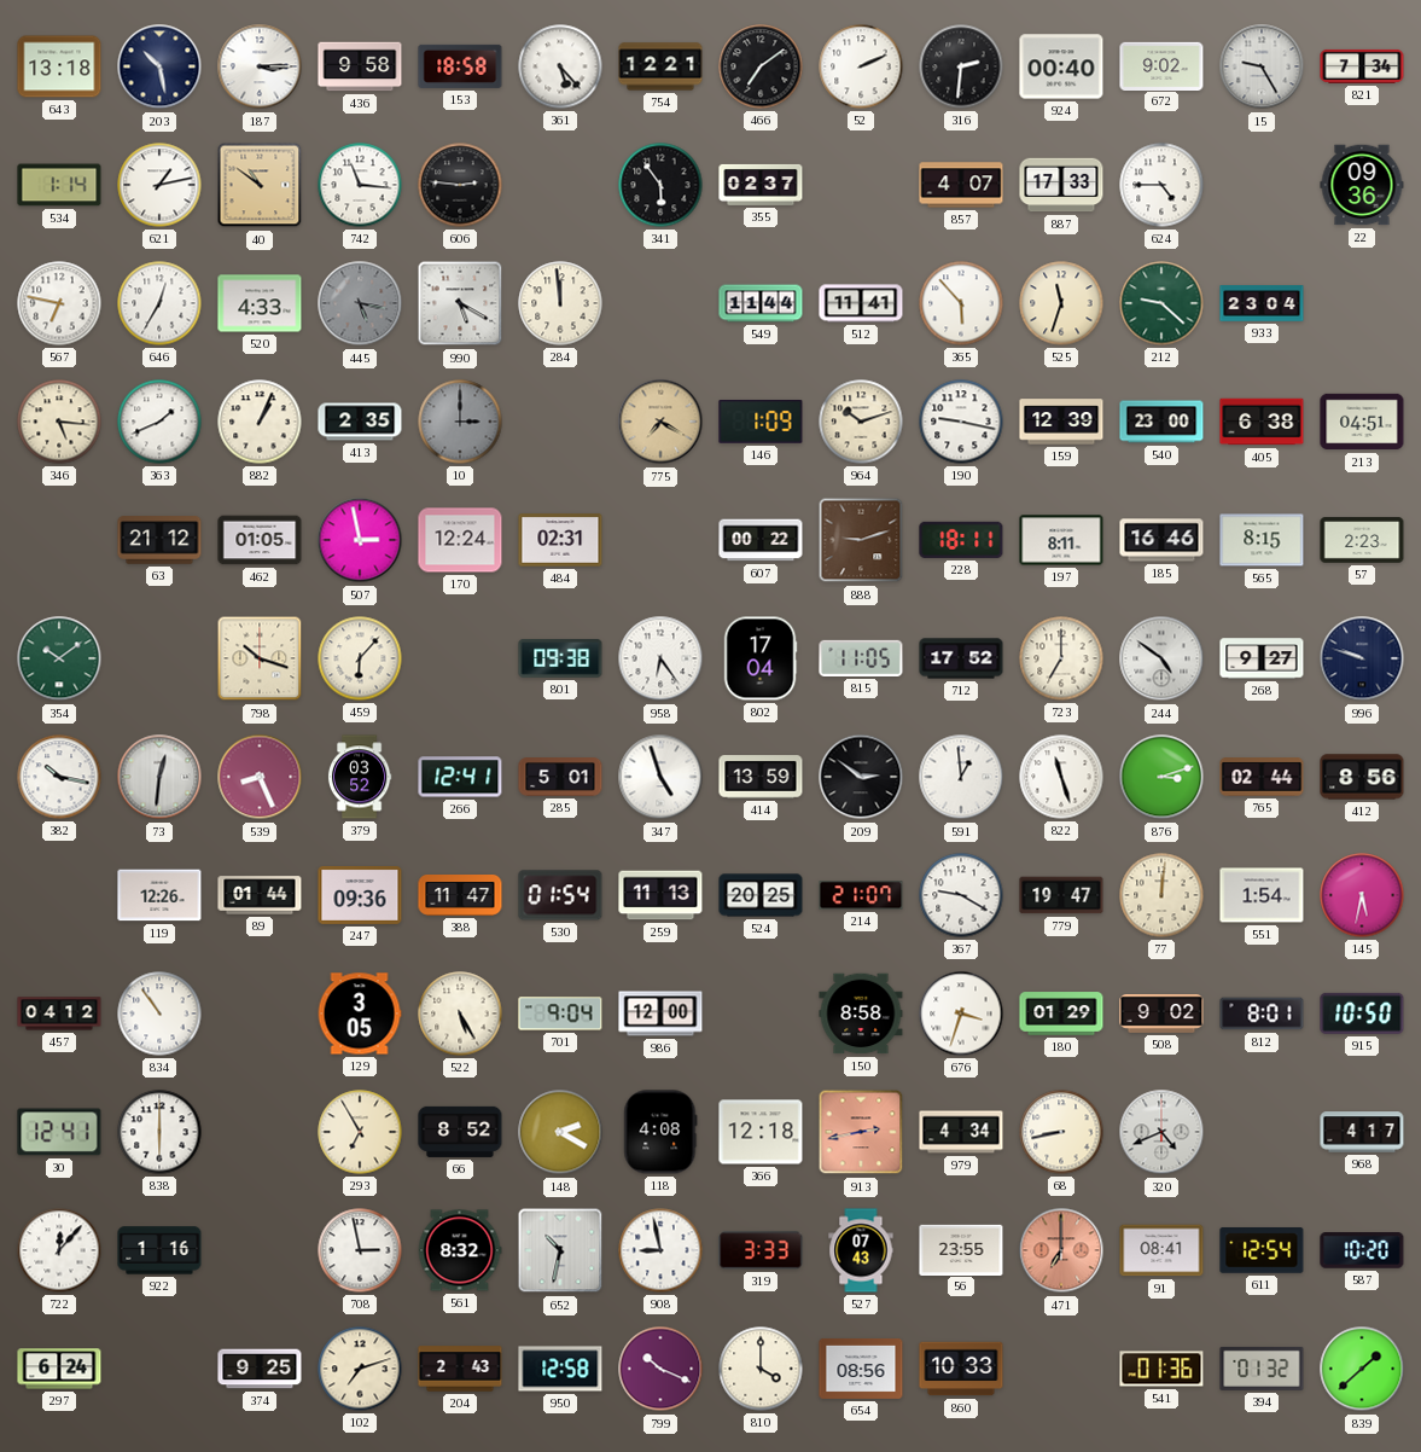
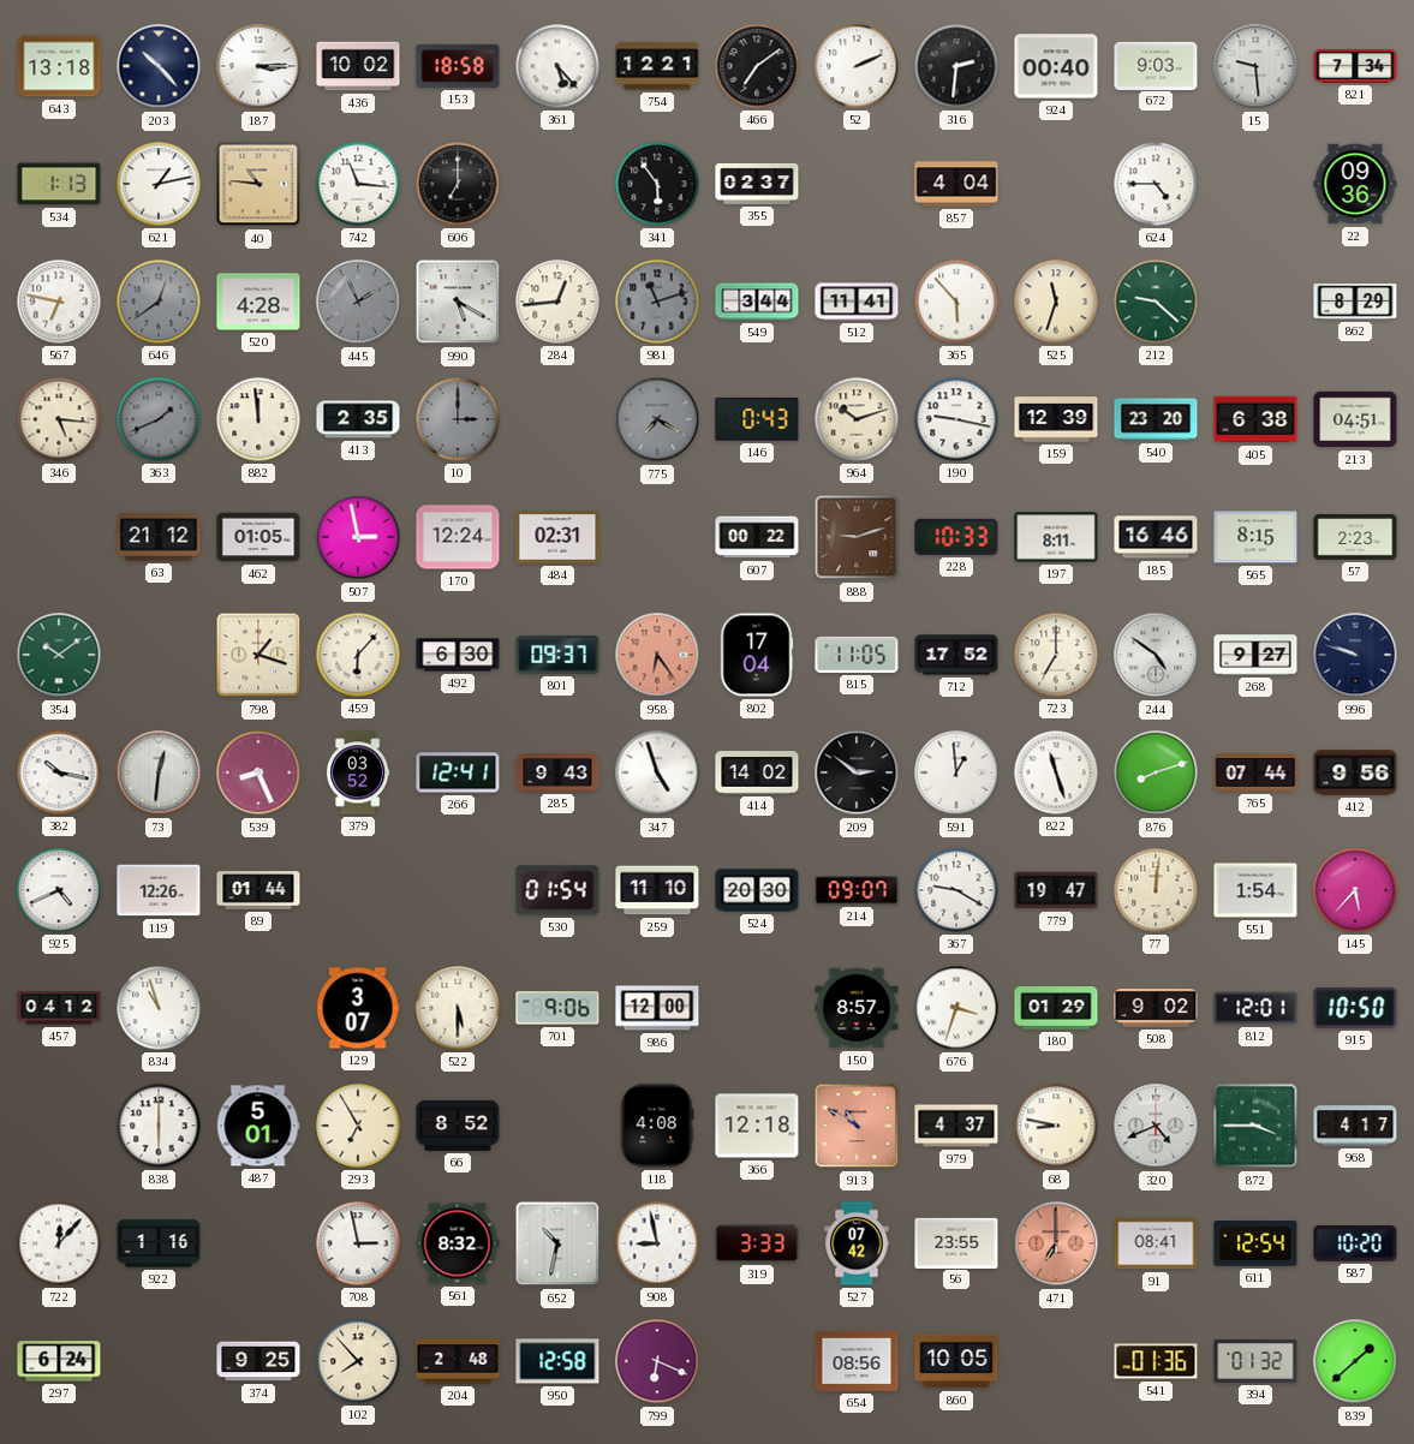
203: 10:28 -> 10:23
436: 9:58 -> 10:02
672: 9:02 -> 9:03
15: 9:25 -> 9:29
534: 1:14 -> 1:13
40: 10:51 -> 10:46
606: 2:46 -> 7:00
857: 4:07 -> 4:04
887: 17:33 -> none
646: 12:35 -> 12:39
646 dial: white -> grey
520: 4:33 -> 4:28
445: 5:17 -> 1:56
284: 11:59 -> 12:44
981: none -> 11:12
549: 11:44 -> 3:44
933: 23:04 -> none
862: none -> 8:29
363 dial: white -> grey
882: 1:04 -> 11:59
775 dial: champagne -> grey
146: 1:09 -> 0:43
540: 23:00 -> 23:20
228: 18:11 -> 10:33
798: 10:18 -> 1:18
492: none -> 6:30
801: 09:38 -> 09:37
958 dial: white -> salmon
285: 5:01 -> 9:43
414: 13:59 -> 14:02
876: 3:12 -> 8:12
765: 02:44 -> 07:44
412: 8:56 -> 9:56
925: none -> 4:41
247: 09:36 -> none
388: 11:47 -> none
259: 11:13 -> 11:10
524: 20:25 -> 20:30
214: 21:07 -> 09:07
145: 5:32 -> 5:37
834: 10:54 -> 10:57
129: 3:05 -> 3:07
522: 5:25 -> 5:30
701: 9:04 -> 9:06
150: 8:58 -> 8:57
812: 8:01 -> 12:01
30: 12:41 -> none
487: none -> 5:01
148: 2:20 -> none
913: 2:43 -> 10:50
979: 4:34 -> 4:37
68: 8:43 -> 8:47
872: none -> 3:45
527: 07:43 -> 07:42
102: 7:12 -> 7:53
204: 2:43 -> 2:48
799: 10:19 -> 6:19
810: 4:00 -> none
860: 10:33 -> 10:05
